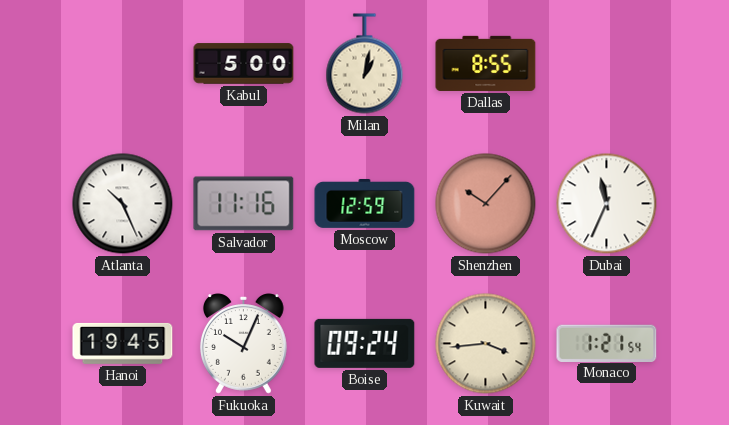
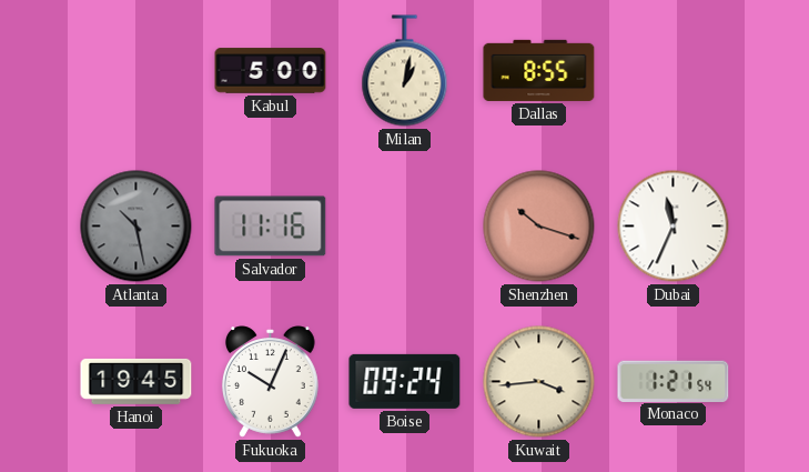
Atlanta: 10:26 -> 10:28
Atlanta dial: white -> grey
Moscow: 12:59 -> none
Shenzhen: 10:07 -> 10:18
